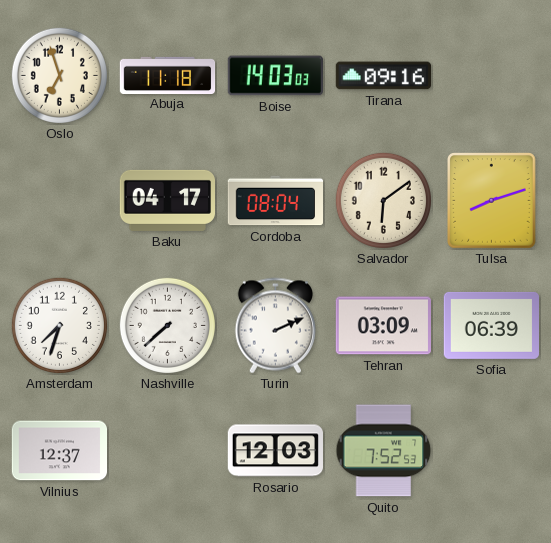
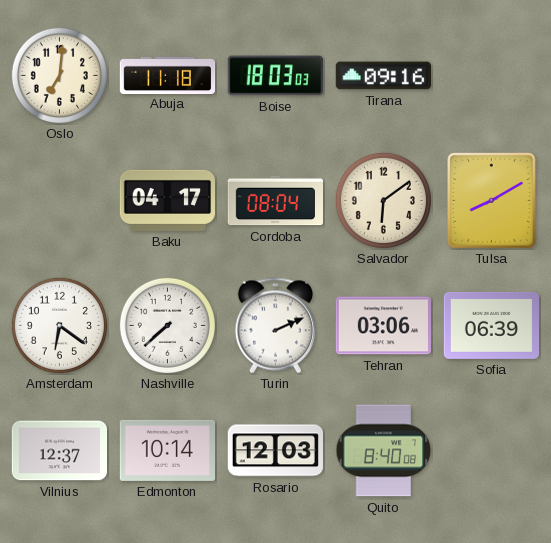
Oslo: 6:57 -> 7:01
Boise: 14:03 -> 18:03
Tulsa: 8:12 -> 8:10
Amsterdam: 7:33 -> 6:21
Tehran: 03:09 -> 03:06
Edmonton: none -> 10:14
Quito: 7:52 -> 8:40
